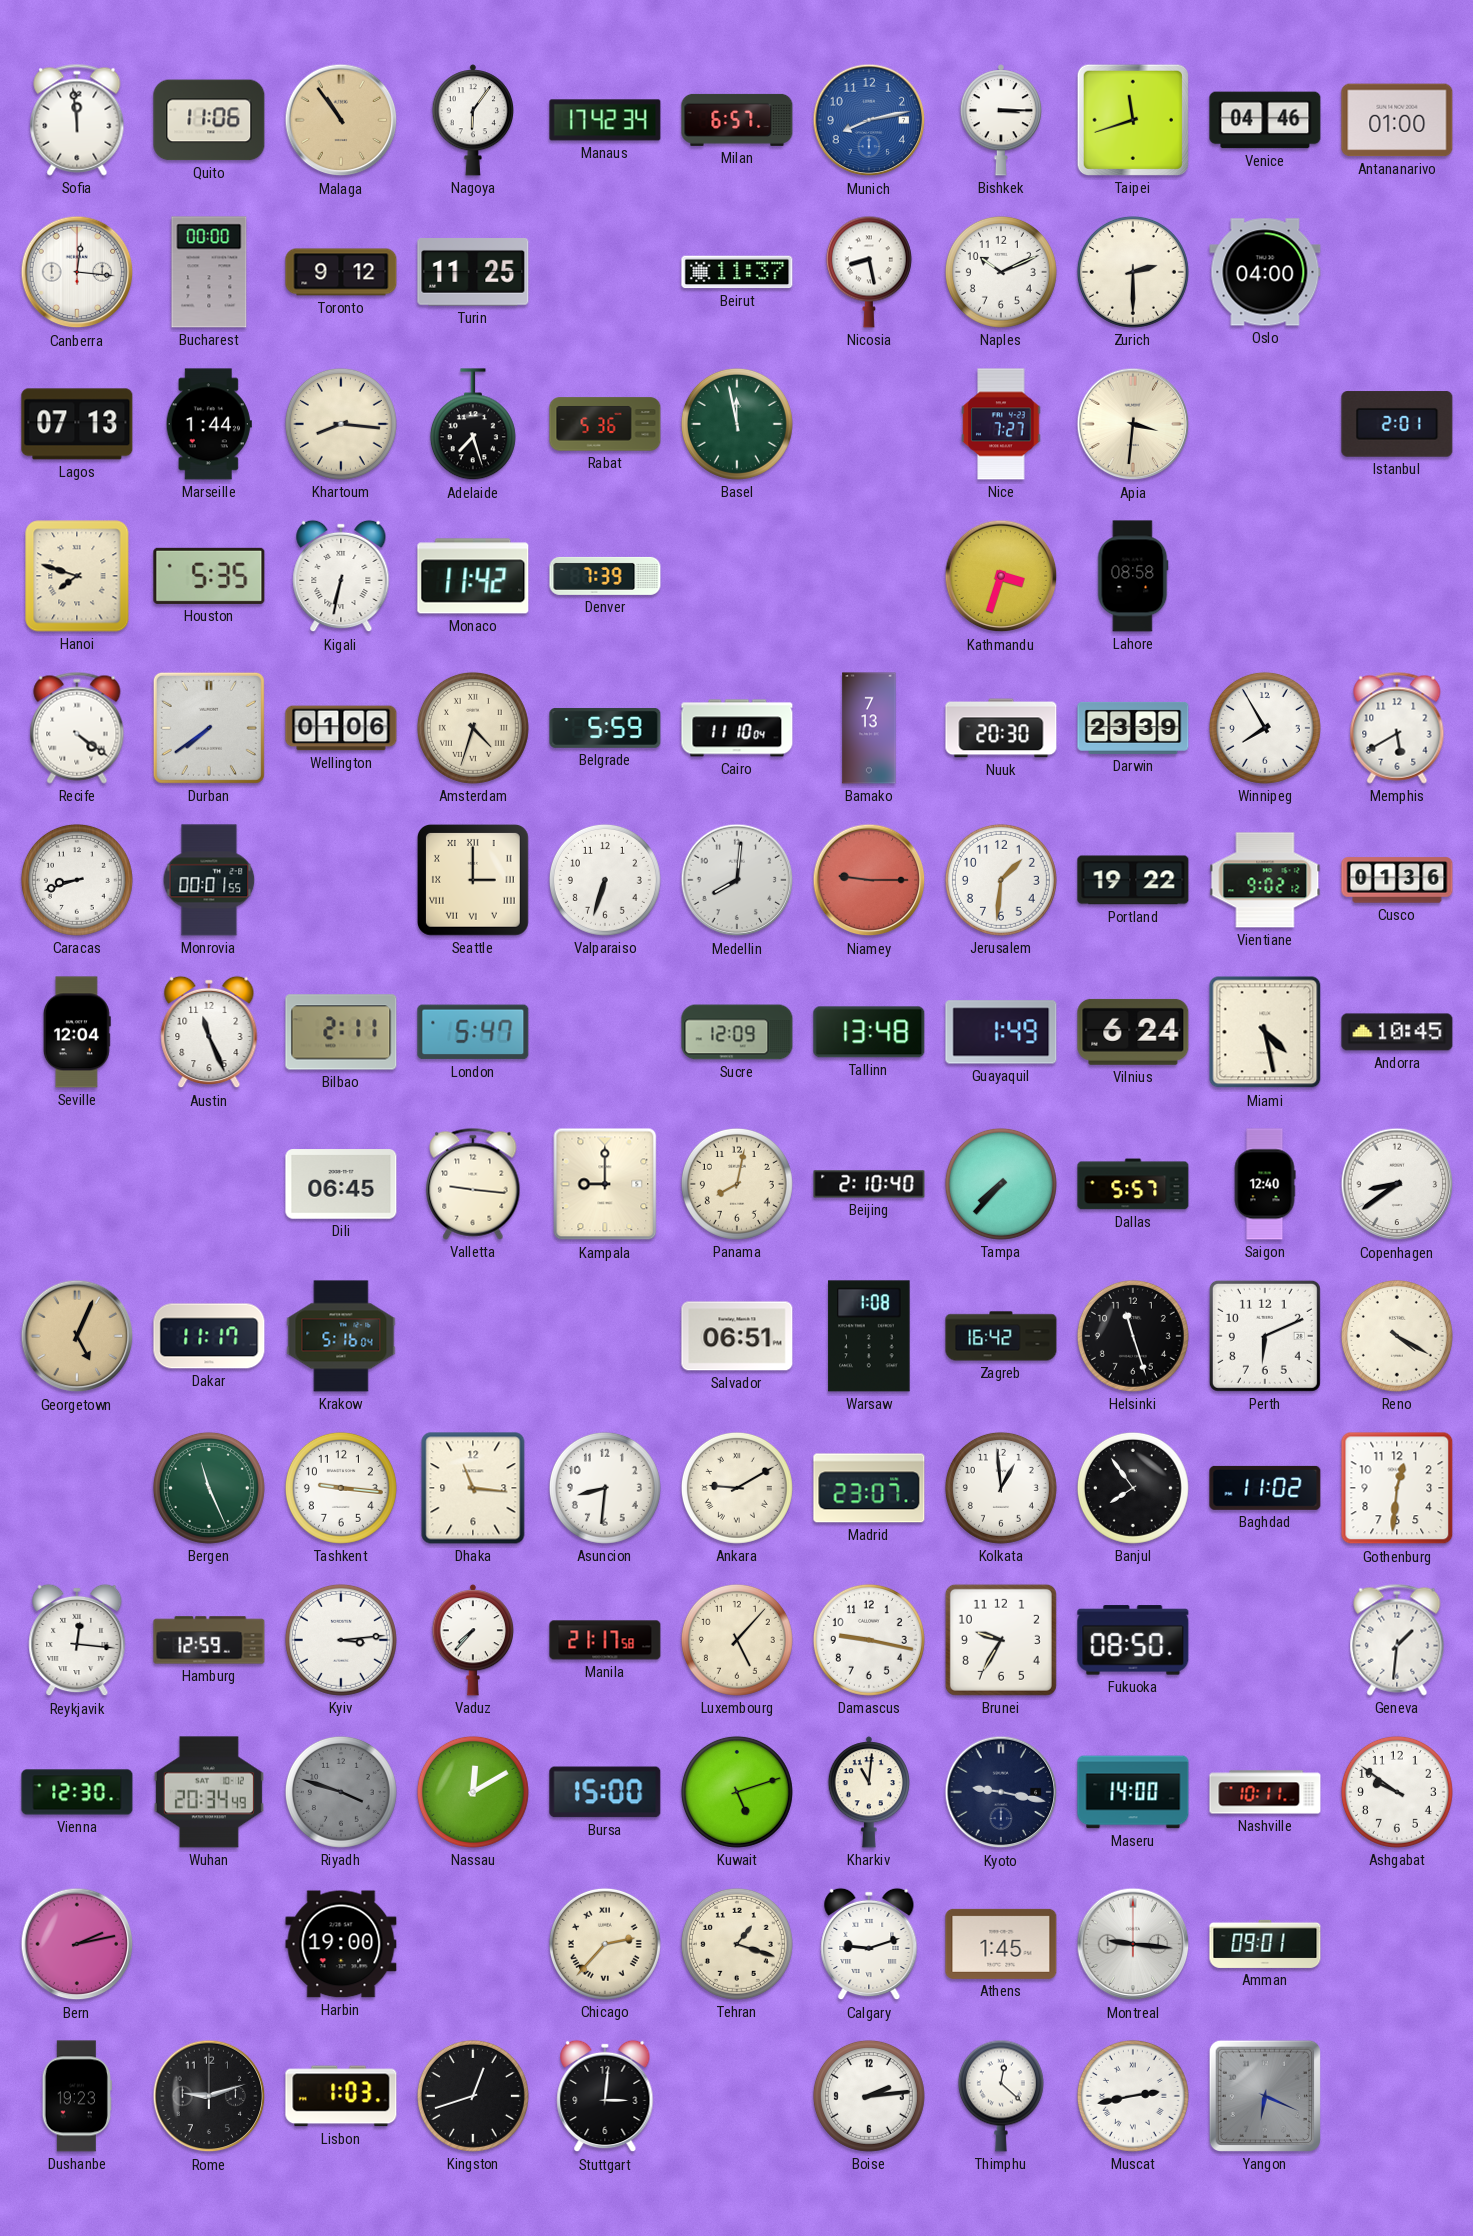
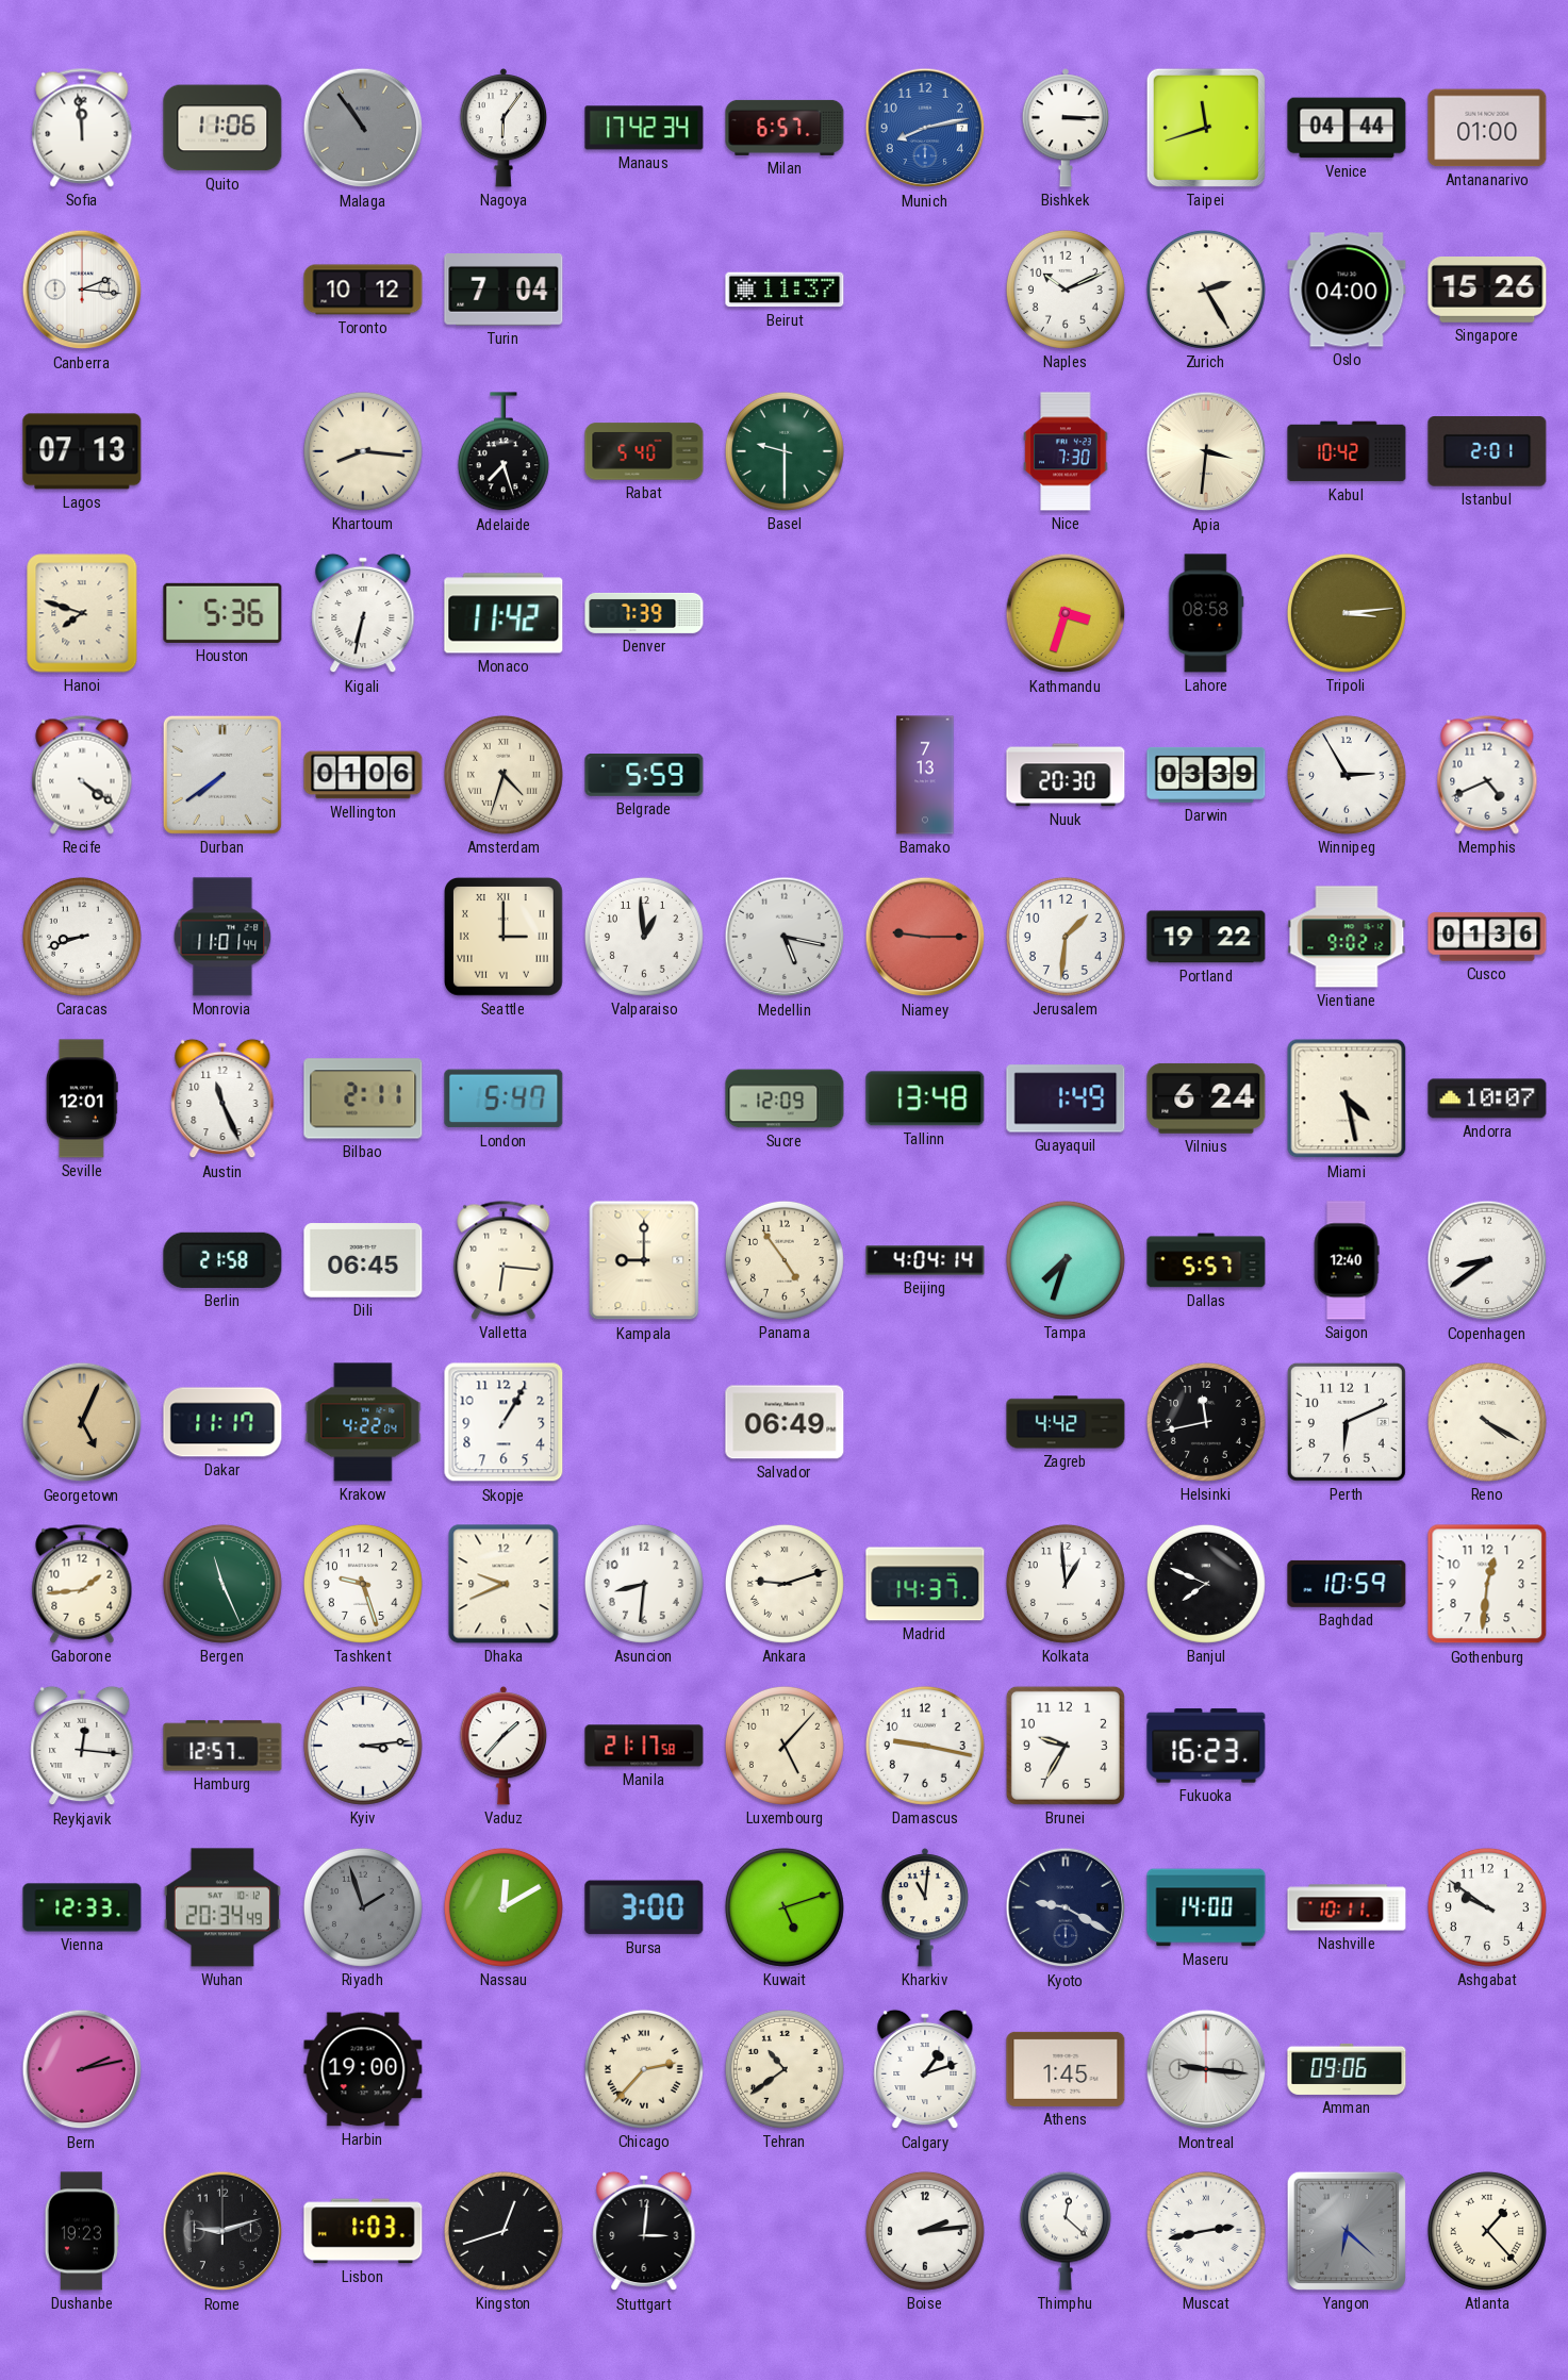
Malaga dial: champagne -> grey
Venice: 04:46 -> 04:44
Canberra: 12:16 -> 2:16
Bucharest: 00:00 -> none
Toronto: 9:12 -> 10:12
Turin: 11:25 -> 7:04
Nicosia: 8:28 -> none
Zurich: 2:30 -> 2:25
Singapore: none -> 15:26
Marseille: 1:44 -> none
Rabat: 5:36 -> 5:40
Basel: 11:58 -> 9:30
Nice: 7:27 -> 7:30
Kabul: none -> 10:42
Houston: 5:35 -> 5:36
Tripoli: none -> 3:14
Cairo: 11:10 -> none
Darwin: 23:39 -> 03:39
Winnipeg: 7:55 -> 2:55
Memphis: 5:40 -> 4:41
Monrovia: 00:01 -> 11:01
Valparaiso: 6:33 -> 12:59
Medellin: 8:01 -> 5:17
Seville: 12:04 -> 12:01
Andorra: 10:45 -> 10:07
Berlin: none -> 21:58
Valletta: 9:16 -> 6:16
Panama: 8:02 -> 4:54
Beijing: 2:10 -> 4:04
Tampa: 7:37 -> 7:33
Krakow: 5:16 -> 4:22
Skopje: none -> 1:05
Salvador: 06:51 -> 06:49
Warsaw: 1:08 -> none
Zagreb: 16:42 -> 4:42
Helsinki: 11:27 -> 11:43
Gaborone: none -> 1:44
Tashkent: 9:16 -> 9:27
Dhaka: 11:16 -> 9:41
Ankara: 9:10 -> 9:12
Madrid: 23:07 -> 14:37
Banjul: 7:54 -> 7:49
Baghdad: 11:02 -> 10:59
Hamburg: 12:59 -> 12:57
Vaduz: 7:37 -> 1:37
Fukuoka: 08:50 -> 16:23
Geneva: 1:31 -> none
Vienna: 12:30 -> 12:33
Riyadh: 3:48 -> 1:57
Bursa: 15:00 -> 3:00
Kyoto: 9:17 -> 9:20
Tehran: 1:18 -> 10:39
Calgary: 9:12 -> 1:12
Amman: 09:01 -> 09:06
Yangon: 6:19 -> 6:22
Atlanta: none -> 1:23
